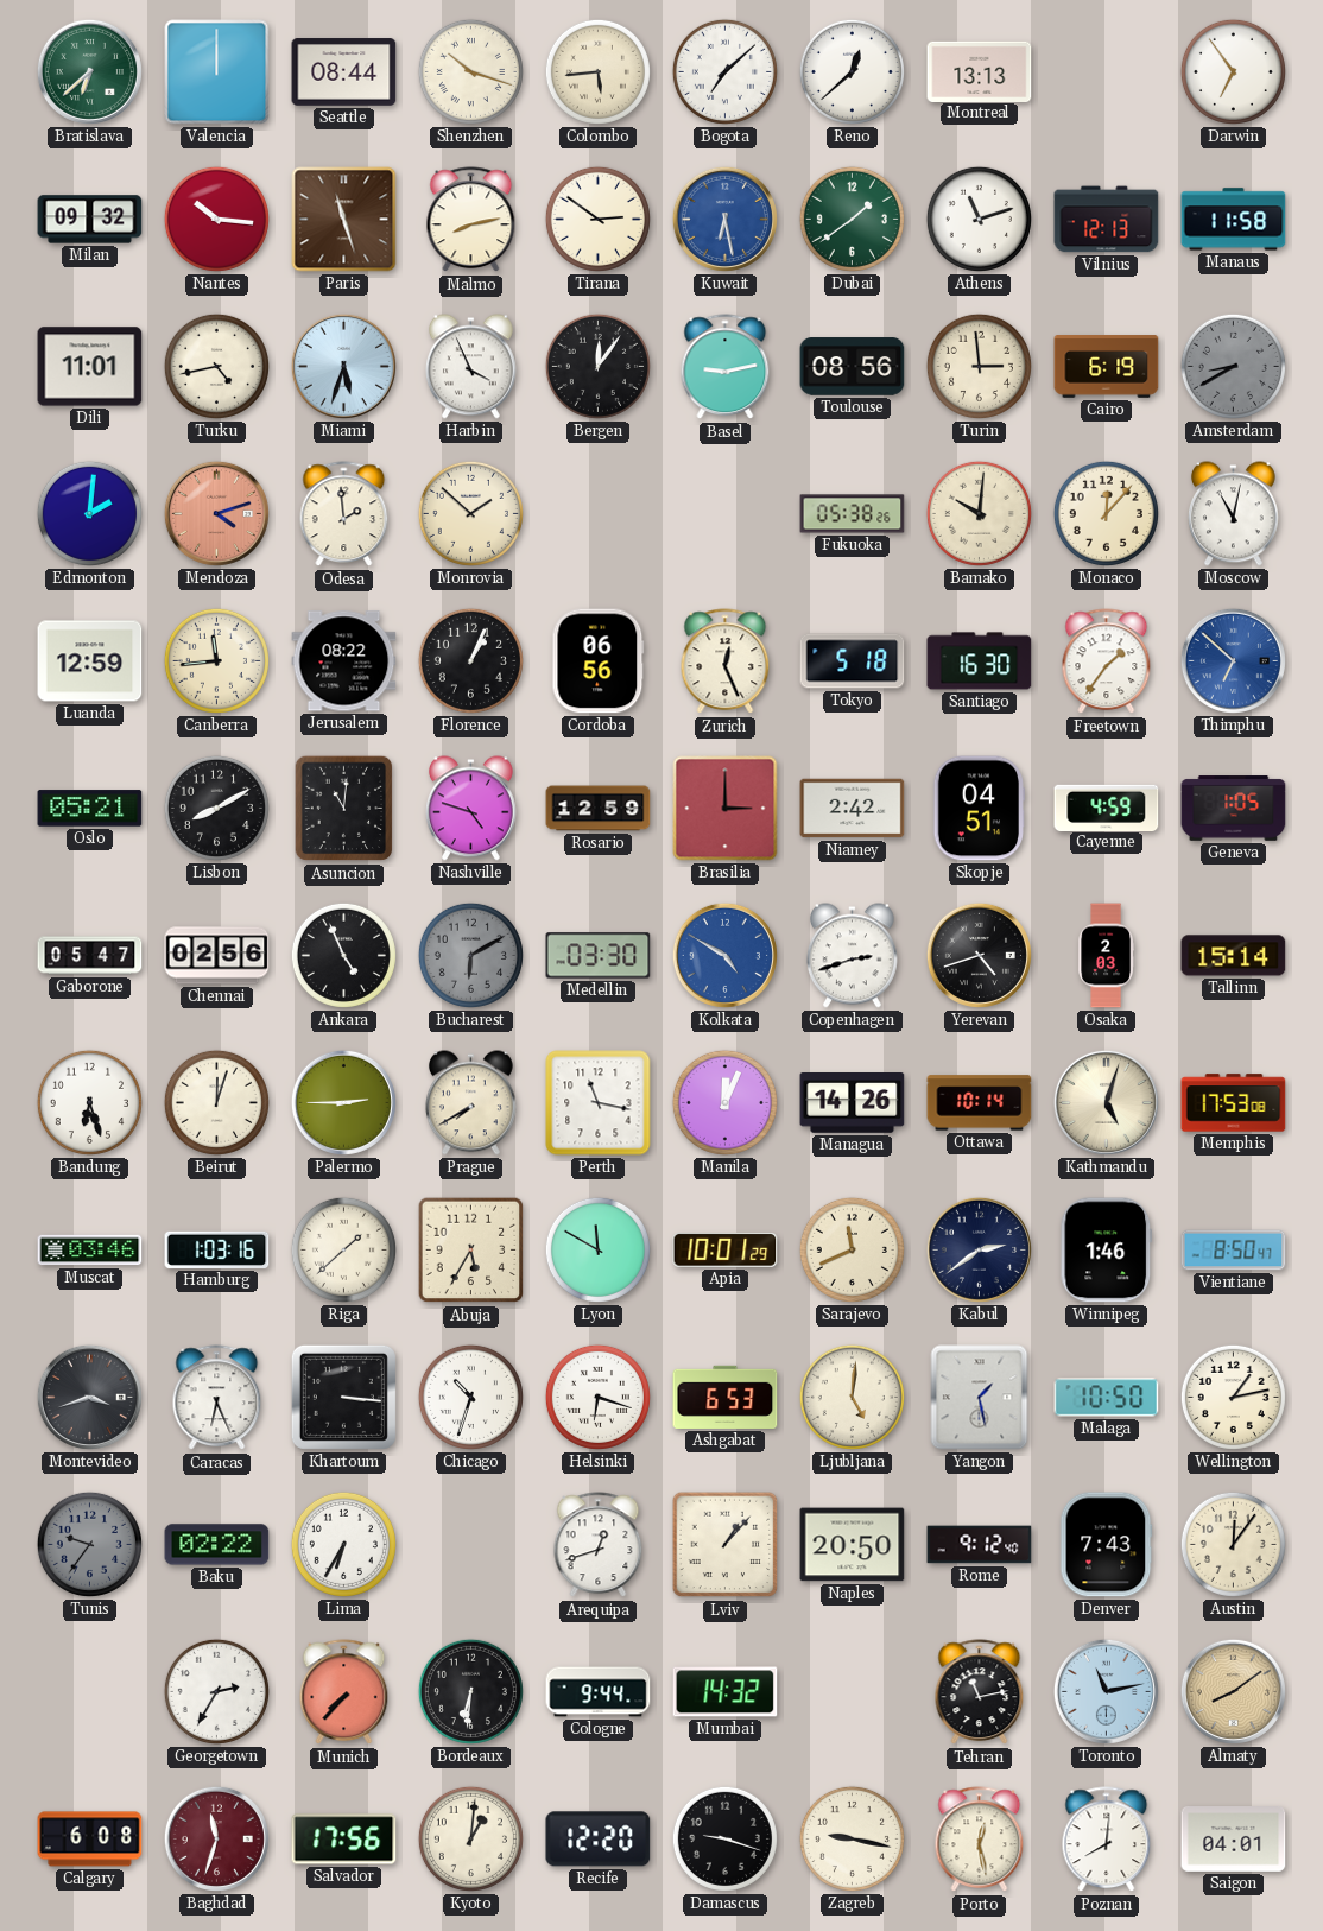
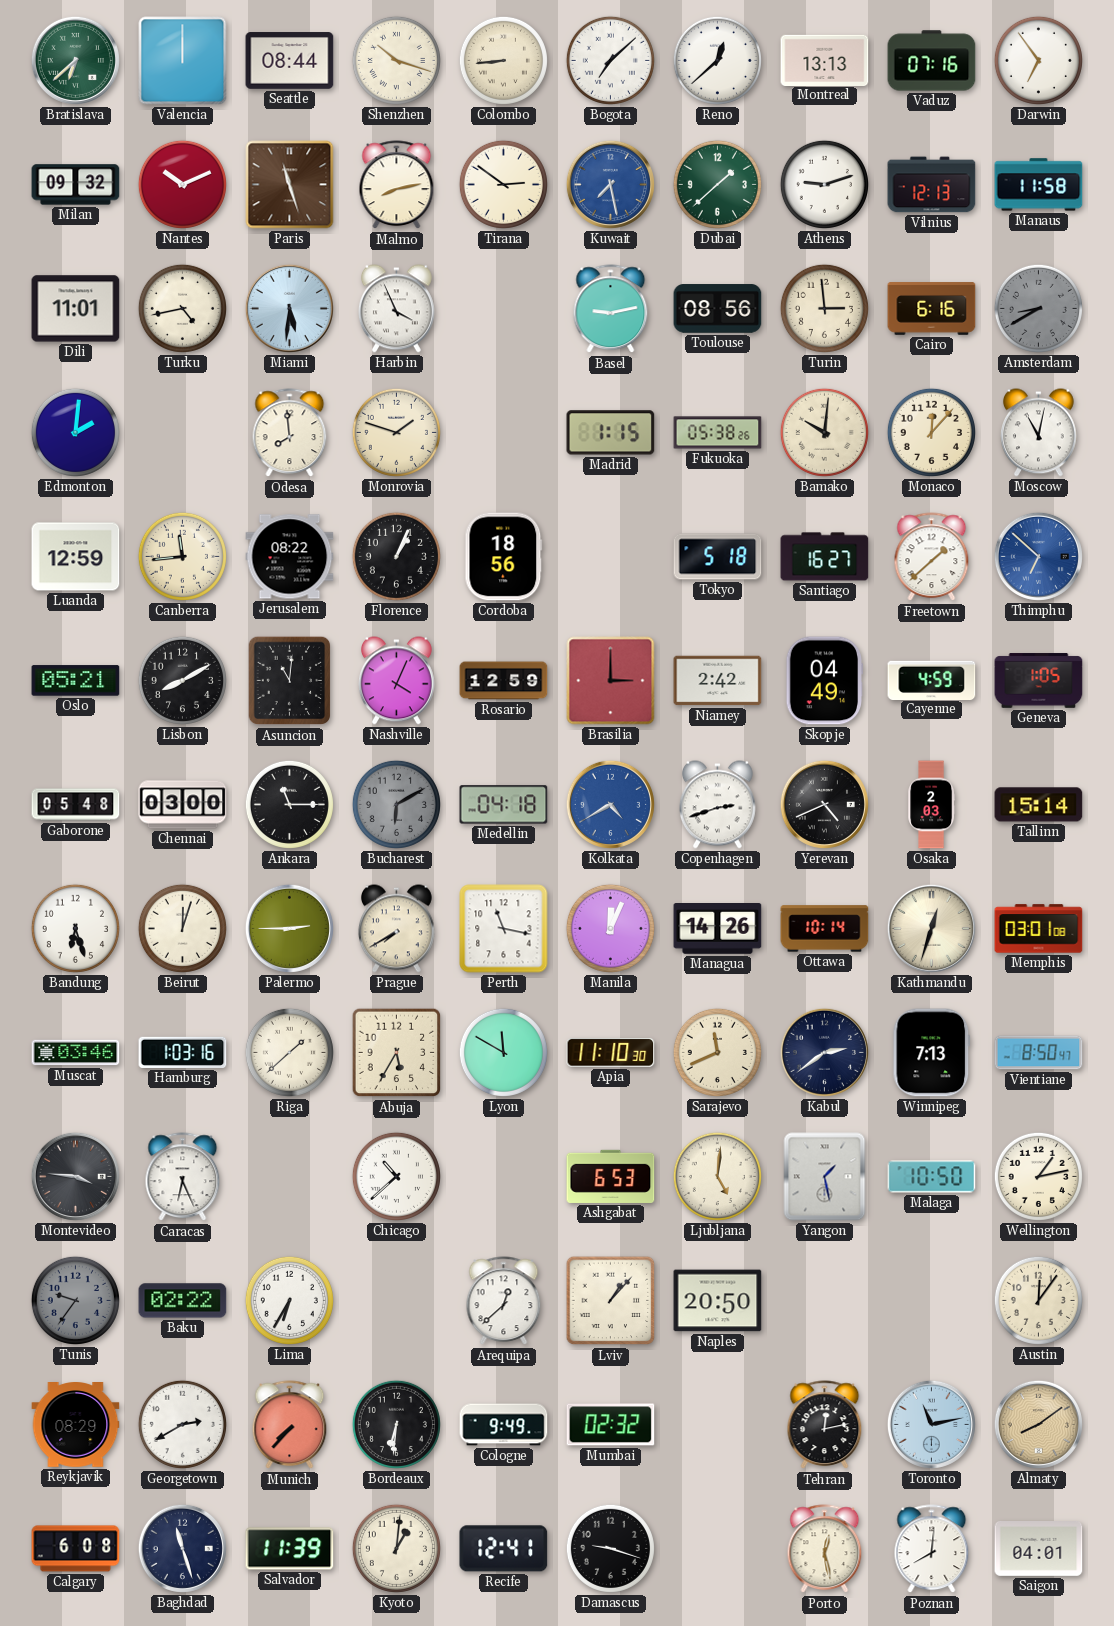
Colombo: 5:44 -> 8:44
Vaduz: none -> 07:16
Nantes: 10:16 -> 10:11
Kuwait: 6:28 -> 7:28
Dubai: 1:39 -> 1:38
Athens: 11:12 -> 9:12
Miami: 5:33 -> 5:31
Bergen: 12:06 -> none
Cairo: 6:19 -> 6:16
Mendoza: 4:12 -> none
Odesa: 1:59 -> 7:59
Monrovia: 1:52 -> 1:48
Madrid: none -> 1:15
Cordoba: 06:56 -> 18:56
Zurich: 12:26 -> none
Santiago: 16:30 -> 16:27
Freetown: 1:36 -> 1:38
Nashville: 4:48 -> 4:04
Skopje: 04:51 -> 04:49
Gaborone: 05:47 -> 05:48
Chennai: 02:56 -> 03:00
Ankara: 4:56 -> 11:15
Medellin: 03:30 -> 04:18
Kolkata: 4:50 -> 4:40
Yerevan: 4:42 -> 4:41
Kathmandu: 5:03 -> 12:33
Memphis: 17:53 -> 03:01
Apia: 10:01 -> 11:10
Winnipeg: 1:46 -> 7:13
Montevideo: 3:42 -> 3:46
Khartoum: 3:16 -> none
Chicago: 10:33 -> 10:38
Helsinki: 6:18 -> none
Arequipa: 12:42 -> 12:38
Rome: 9:12 -> none
Denver: 7:43 -> none
Reykjavik: none -> 08:29
Georgetown: 2:35 -> 2:40
Cologne: 9:44 -> 9:49
Mumbai: 14:32 -> 02:32
Tehran: 11:13 -> 12:13
Baghdad: 11:33 -> 11:27
Baghdad dial: burgundy -> navy
Salvador: 17:56 -> 11:39
Recife: 12:20 -> 12:41
Zagreb: 9:17 -> none
